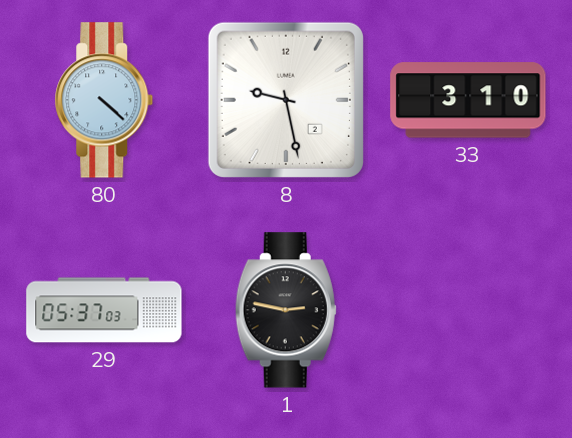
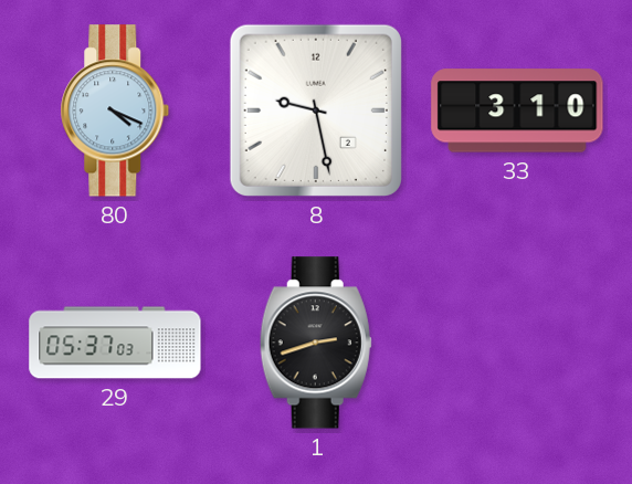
80: 4:22 -> 4:19
1: 2:47 -> 2:42
